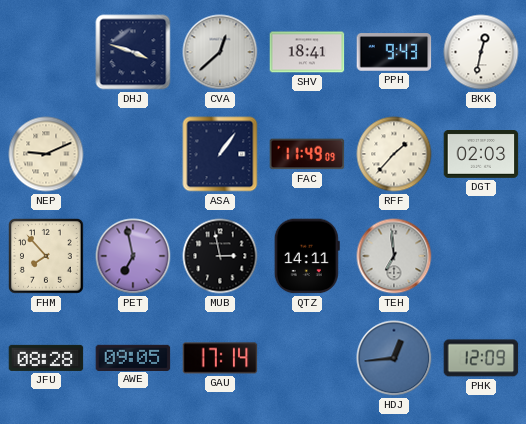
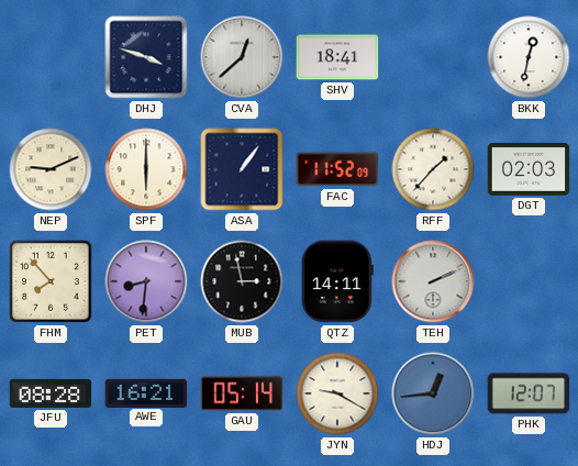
PPH: 9:43 -> none
SPF: none -> 6:00
FAC: 11:49 -> 11:52
PET: 6:58 -> 8:31
TEH: 6:59 -> 2:11
AWE: 09:05 -> 16:21
GAU: 17:14 -> 05:14
JYN: none -> 9:20
PHK: 12:09 -> 12:07
